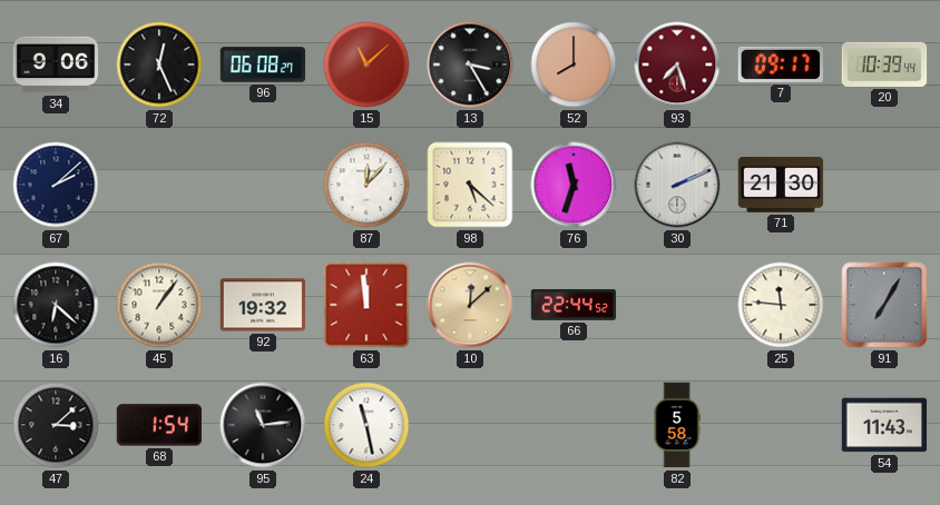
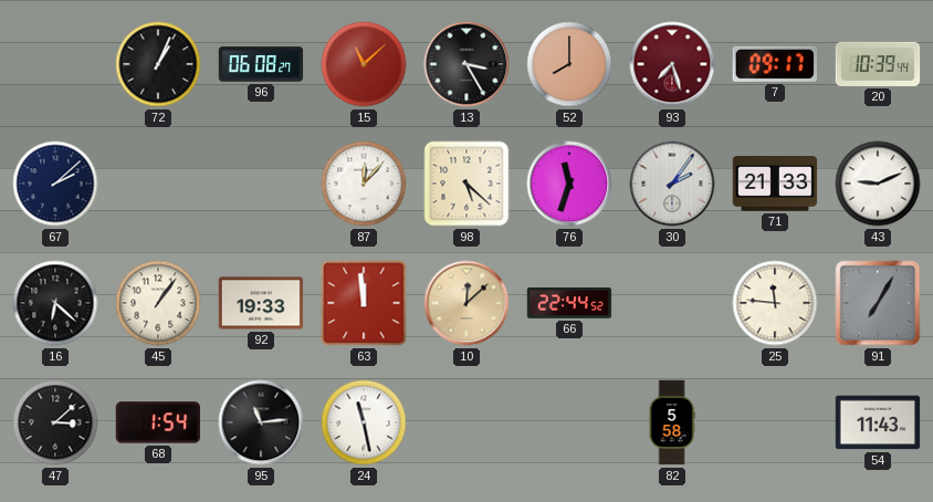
34: 9:06 -> none
72: 12:26 -> 1:04
30: 2:11 -> 2:06
71: 21:30 -> 21:33
43: none -> 9:11
92: 19:32 -> 19:33
